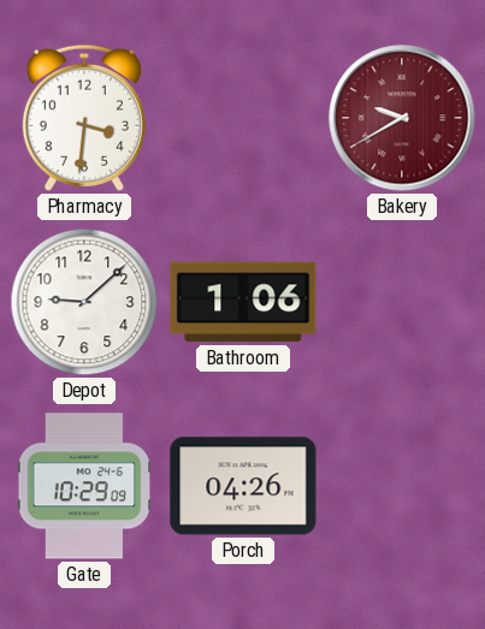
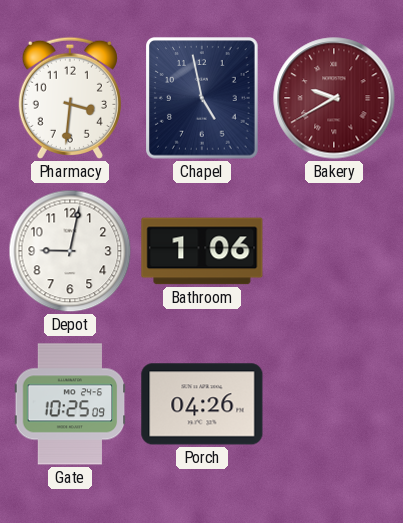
Chapel: none -> 4:58
Depot: 9:08 -> 9:02
Gate: 10:29 -> 10:25
